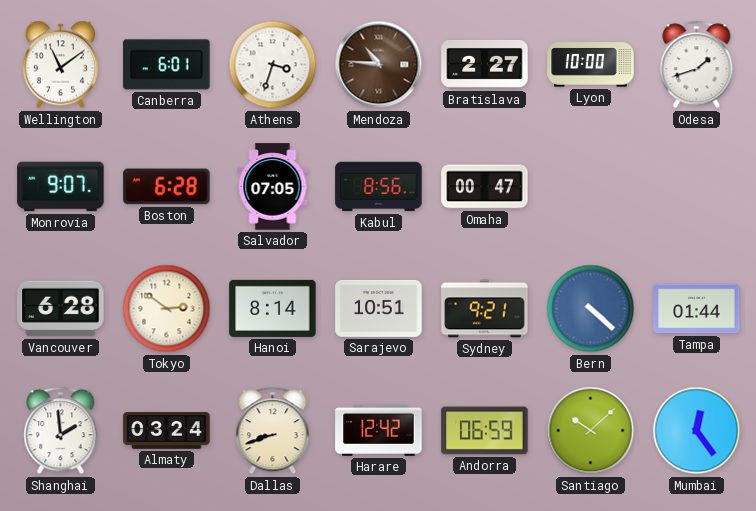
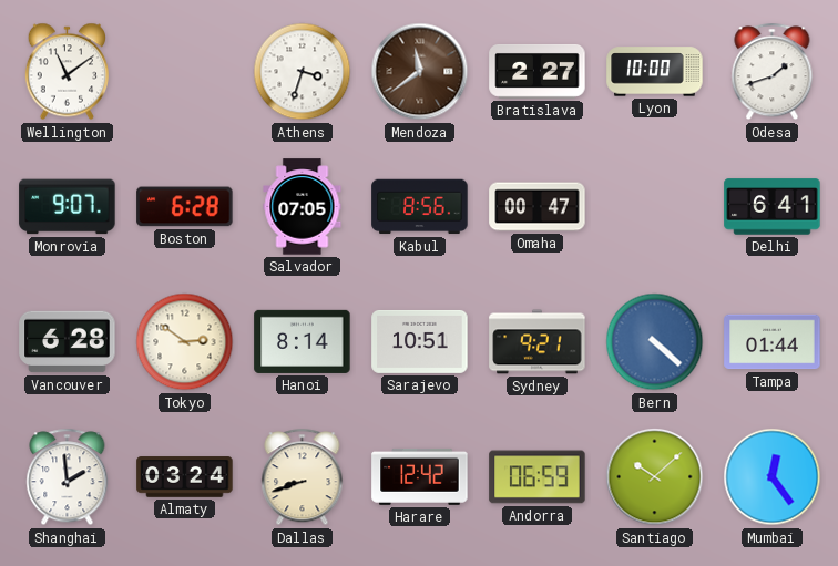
Canberra: 6:01 -> none
Mendoza: 10:46 -> 11:39
Delhi: none -> 6:41
